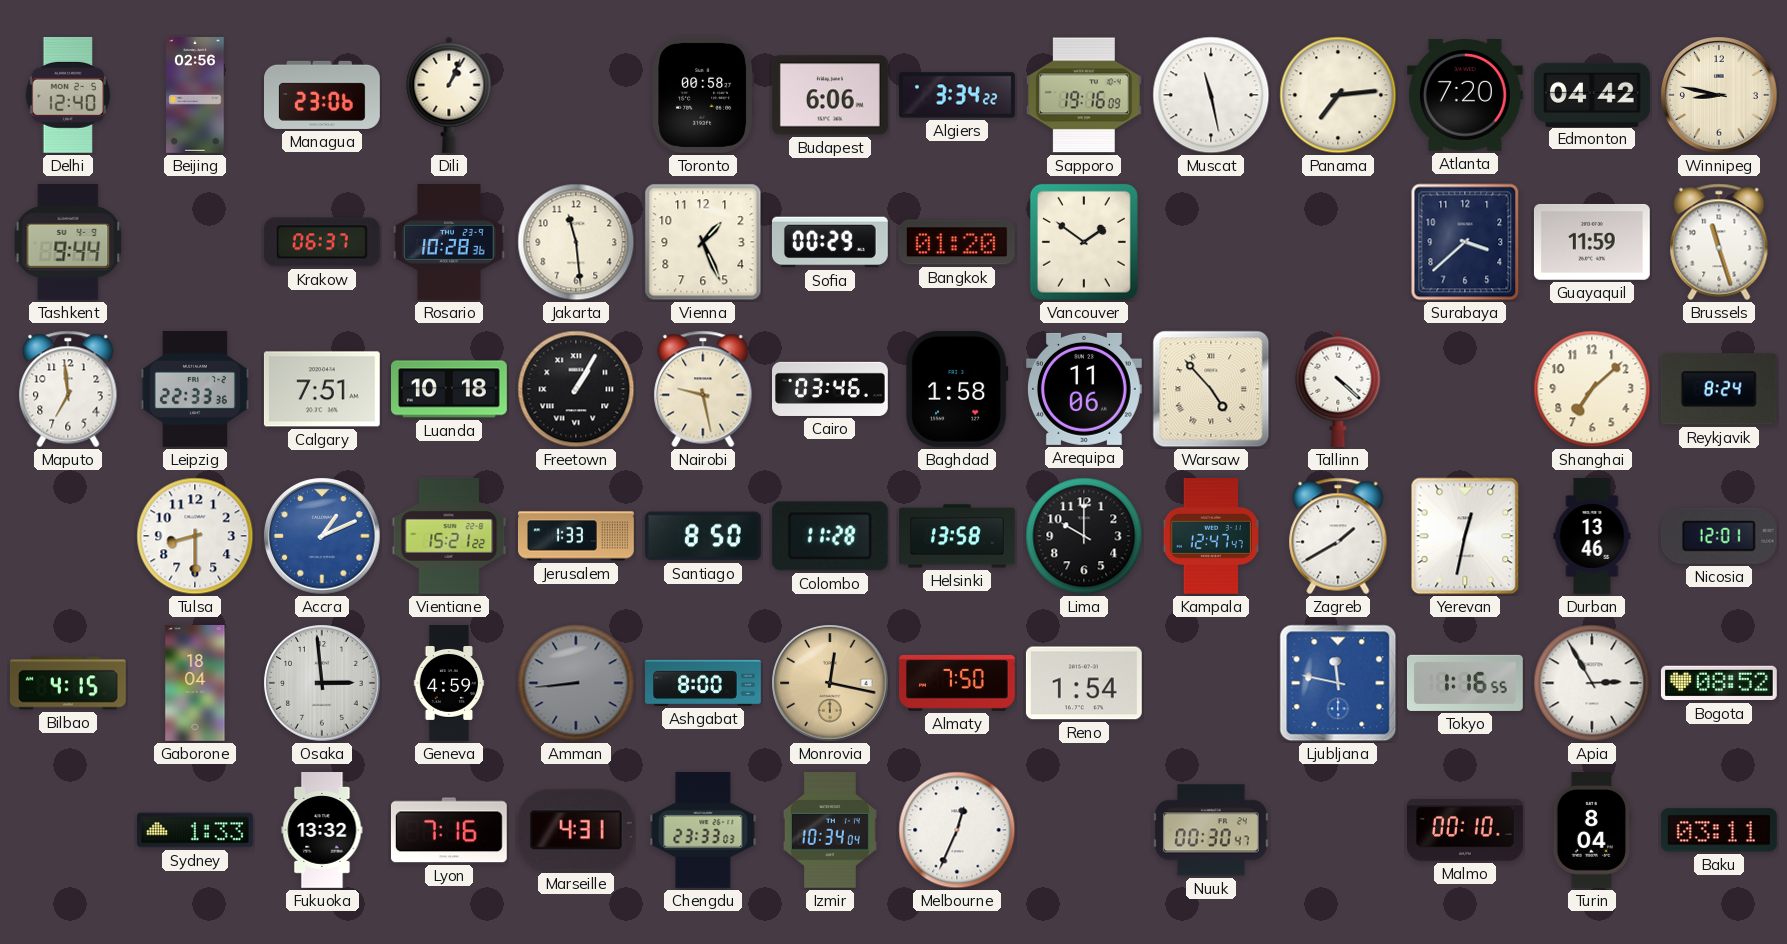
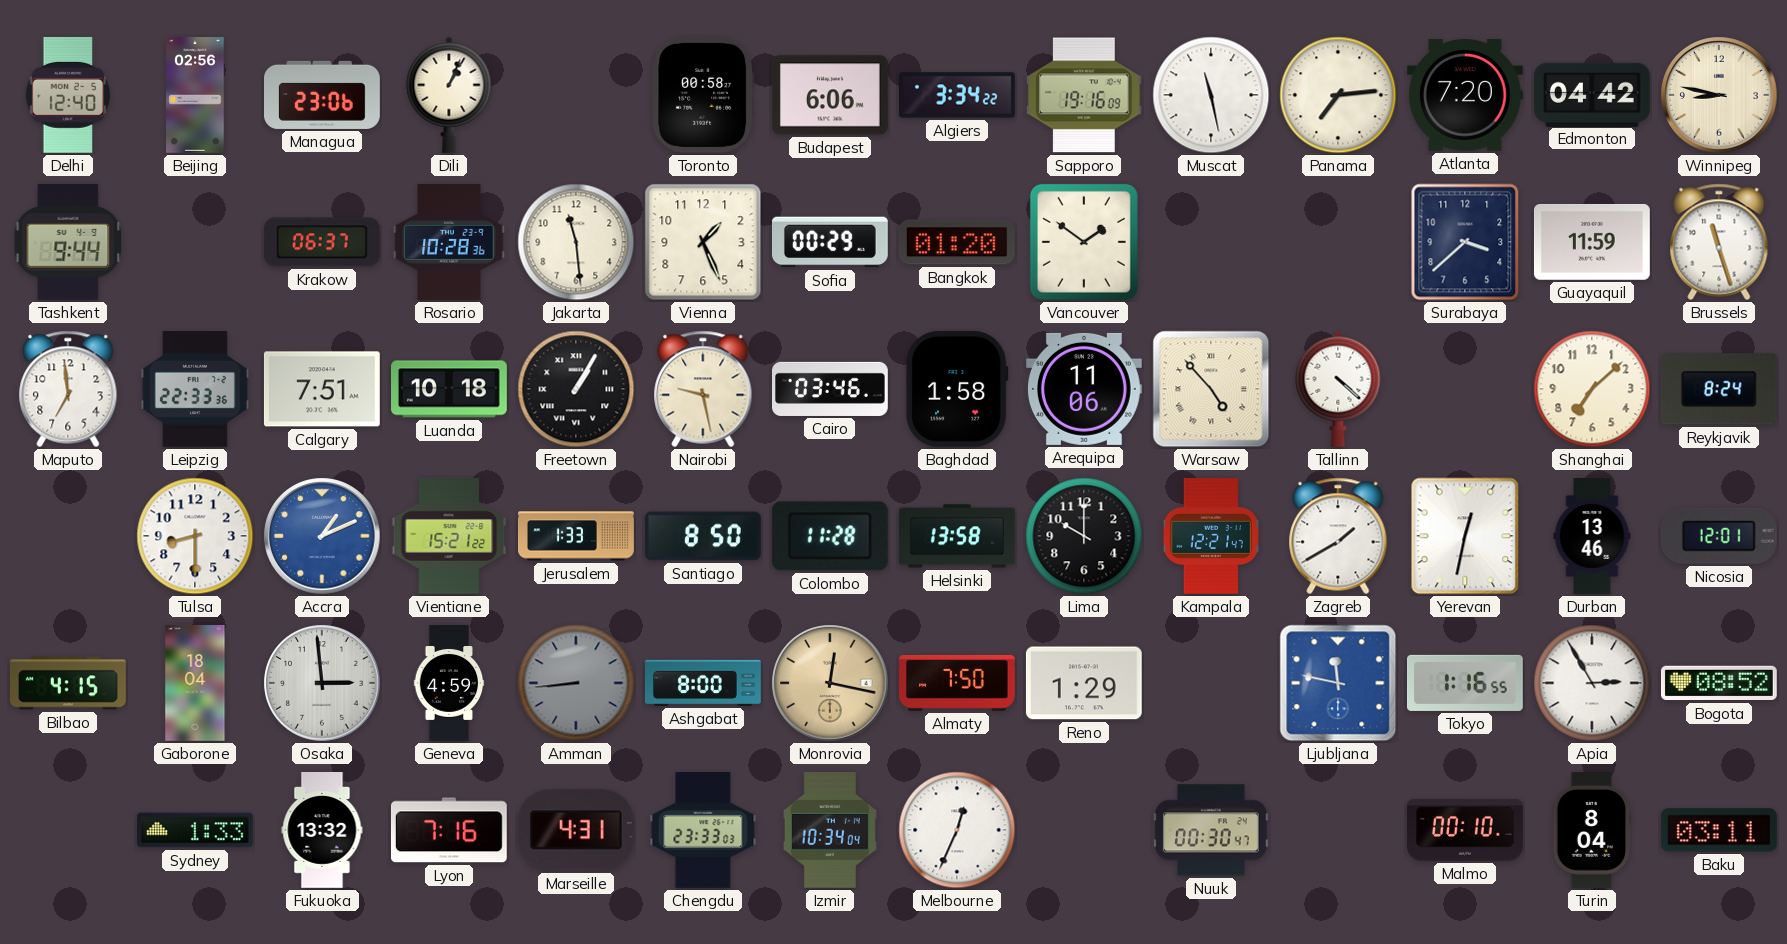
Kampala: 12:47 -> 12:21
Reno: 1:54 -> 1:29
